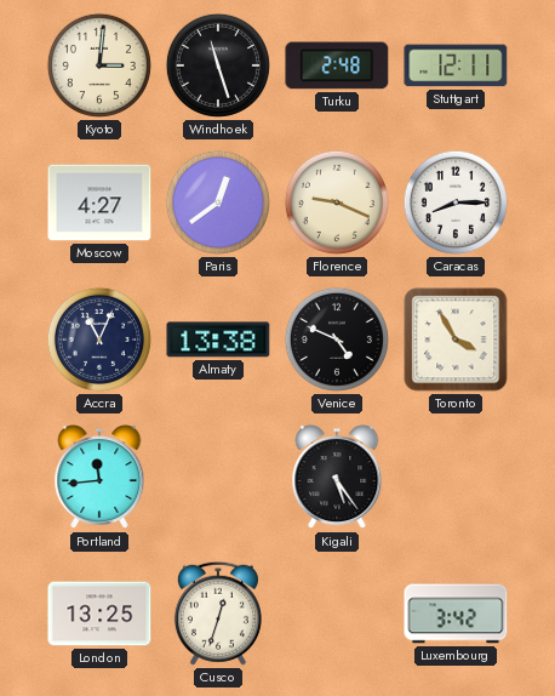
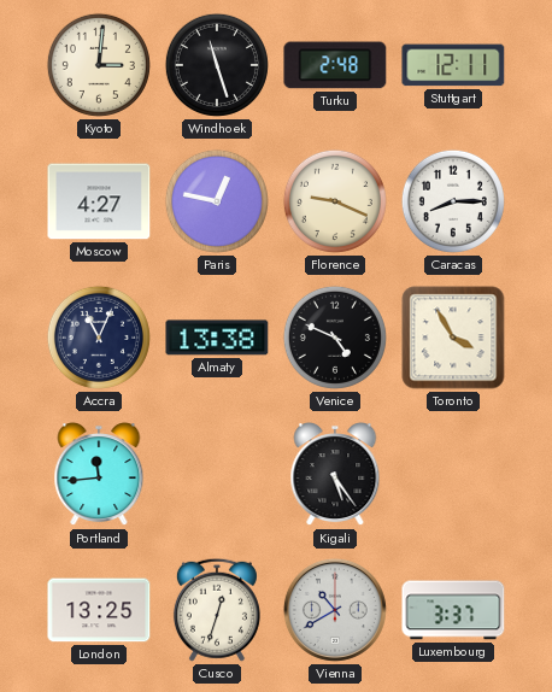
Paris: 12:39 -> 12:47
Vienna: none -> 10:40
Luxembourg: 3:42 -> 3:37
